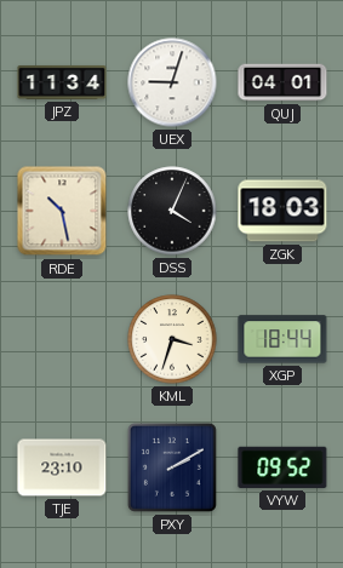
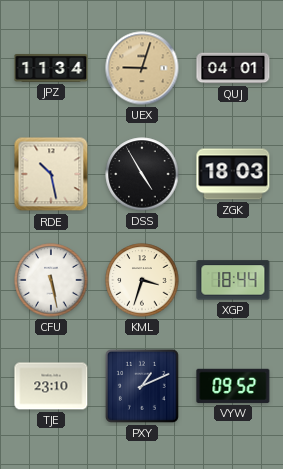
UEX dial: white -> champagne
DSS: 4:04 -> 4:55
CFU: none -> 5:28
PXY: 2:10 -> 1:11
